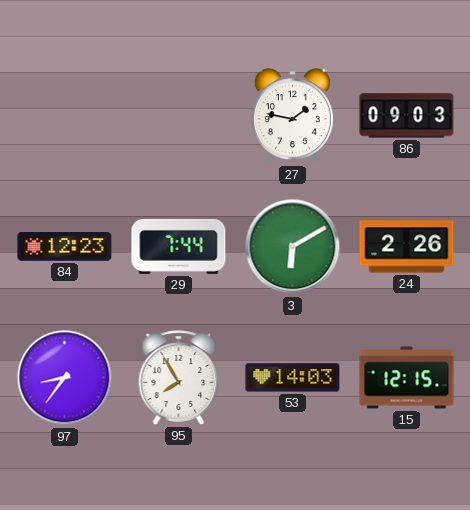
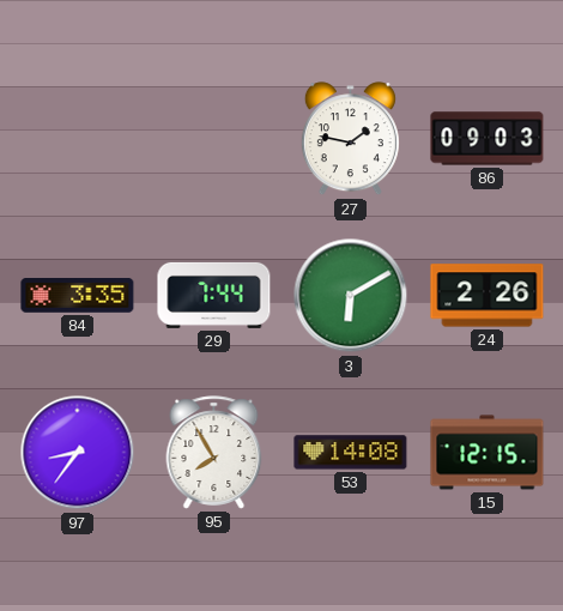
84: 12:23 -> 3:35
53: 14:03 -> 14:08
